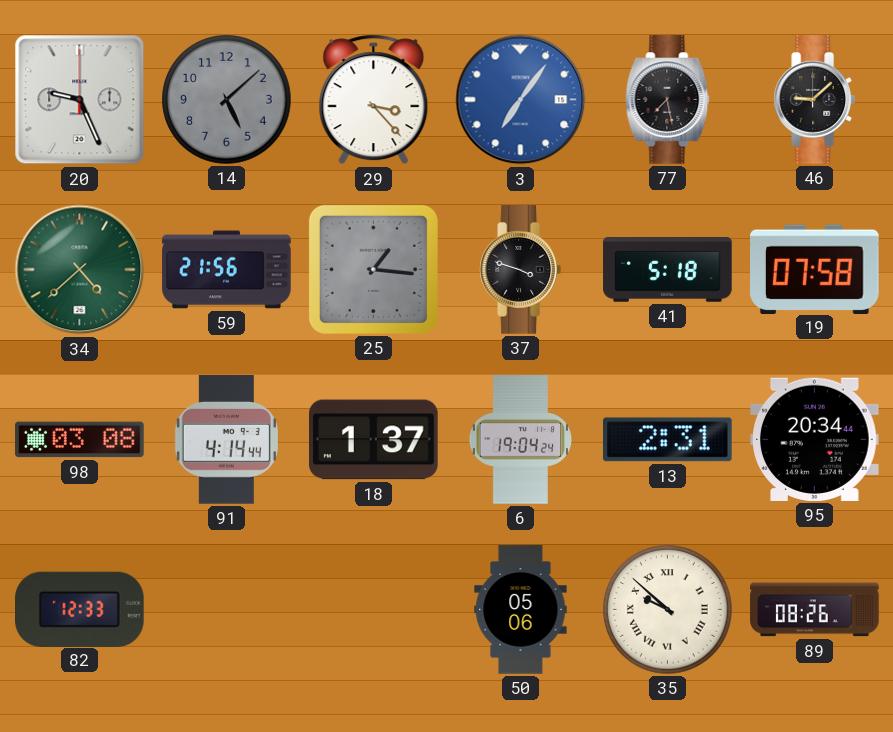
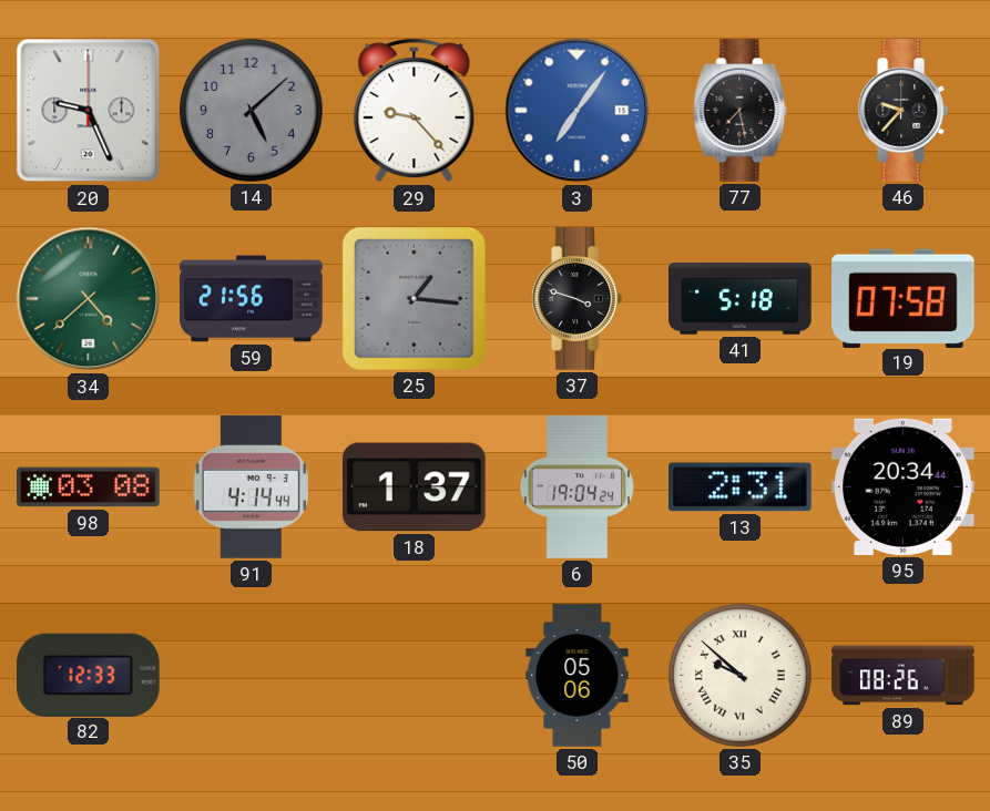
29: 3:23 -> 9:23
46: 9:08 -> 9:37
